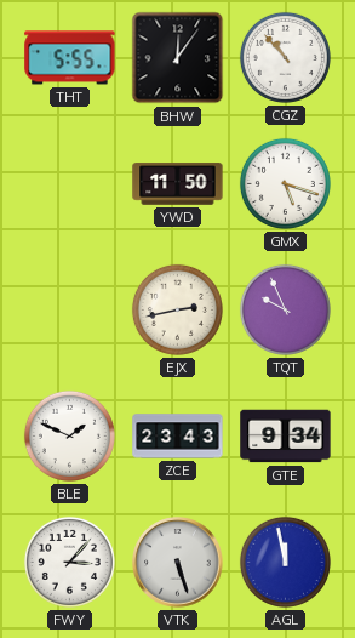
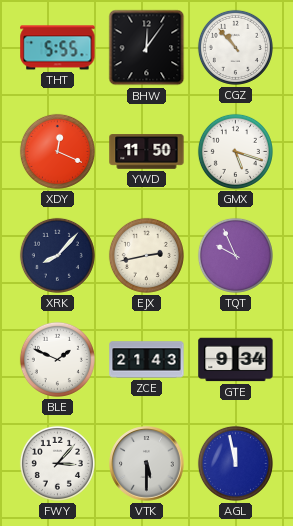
XDY: none -> 12:19
XRK: none -> 8:07
ZCE: 23:43 -> 21:43
VTK: 5:27 -> 5:30
